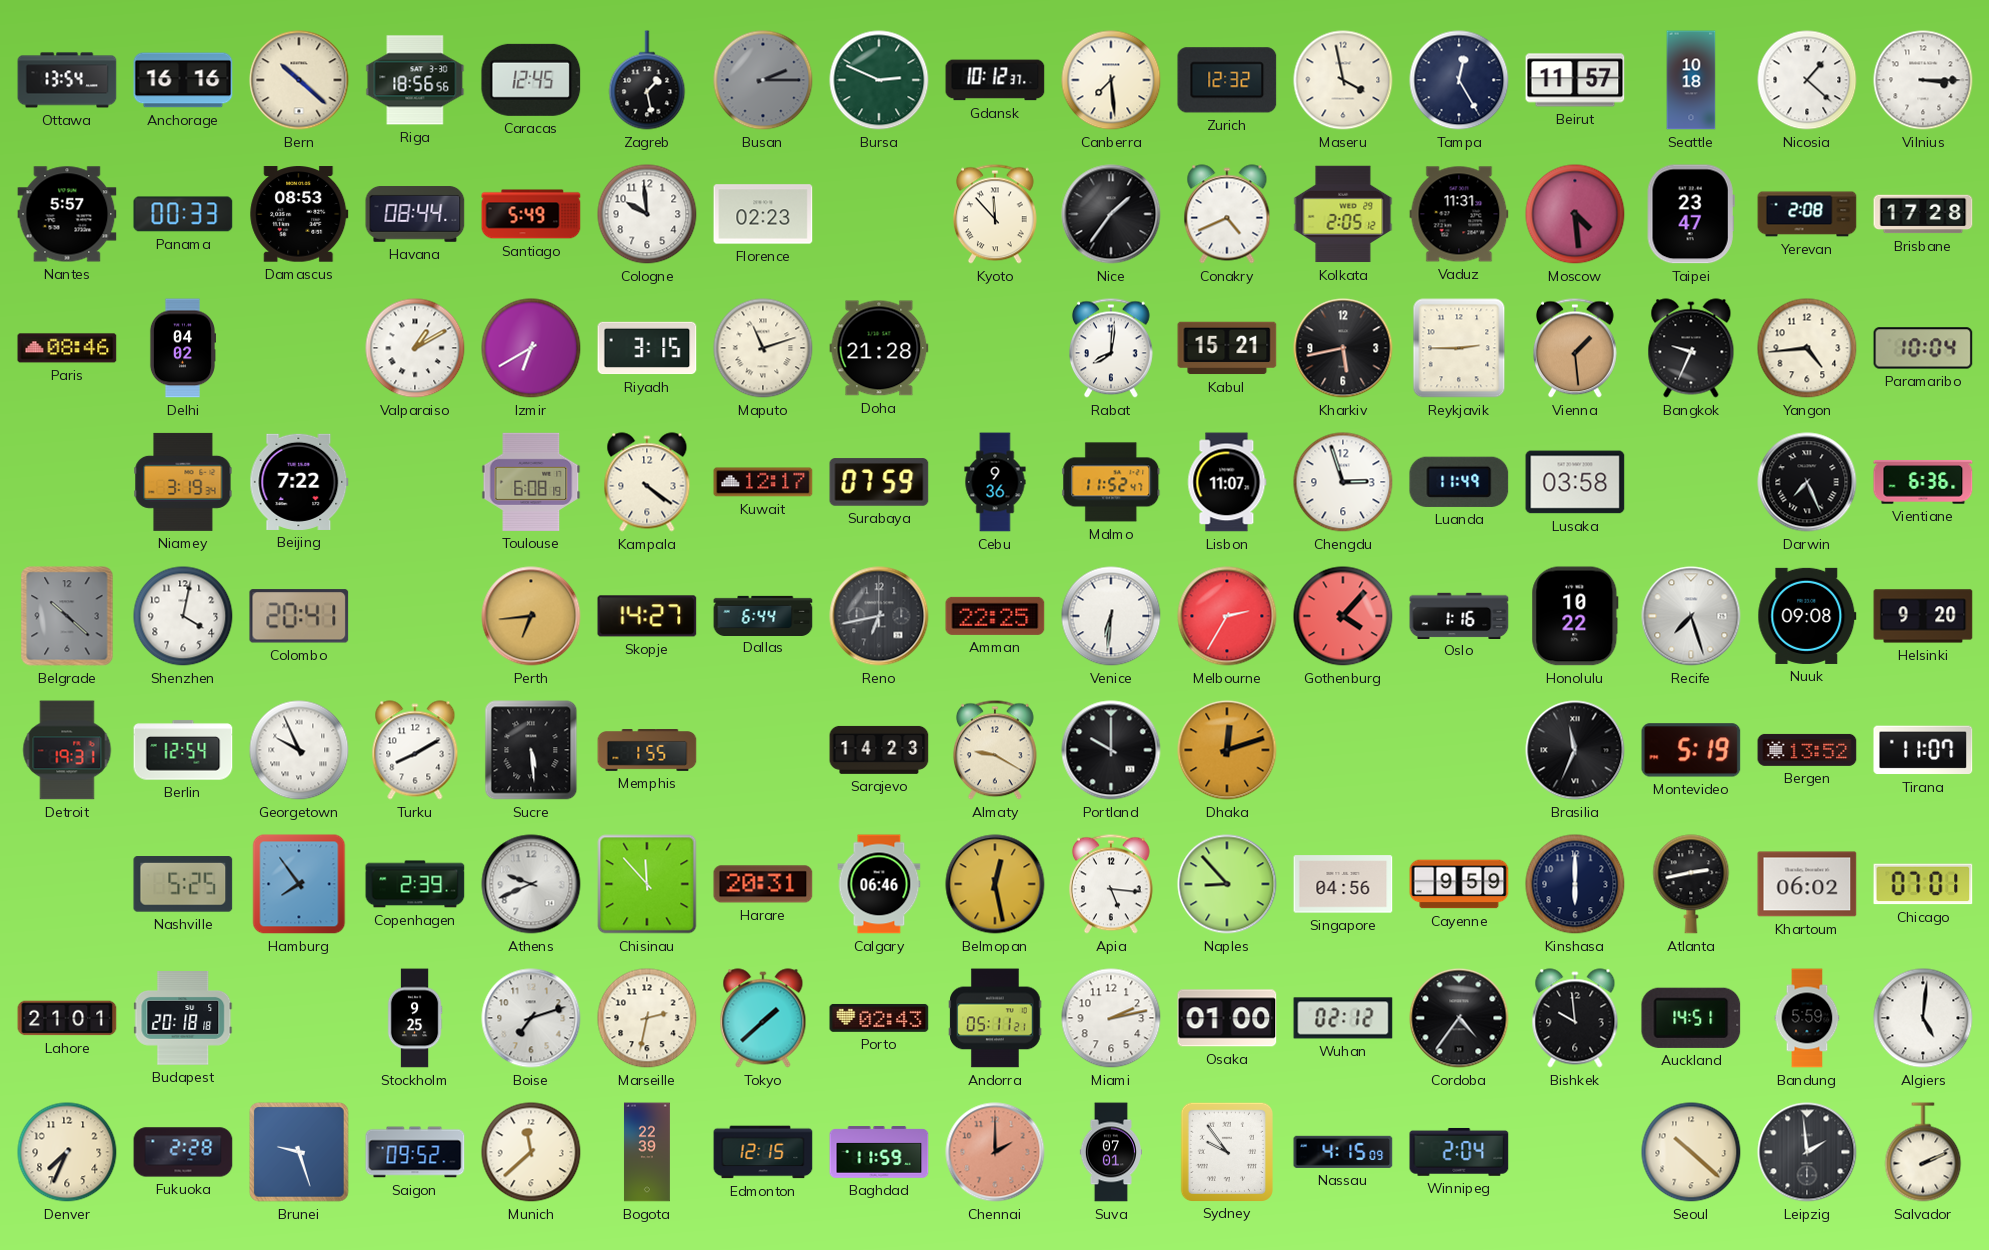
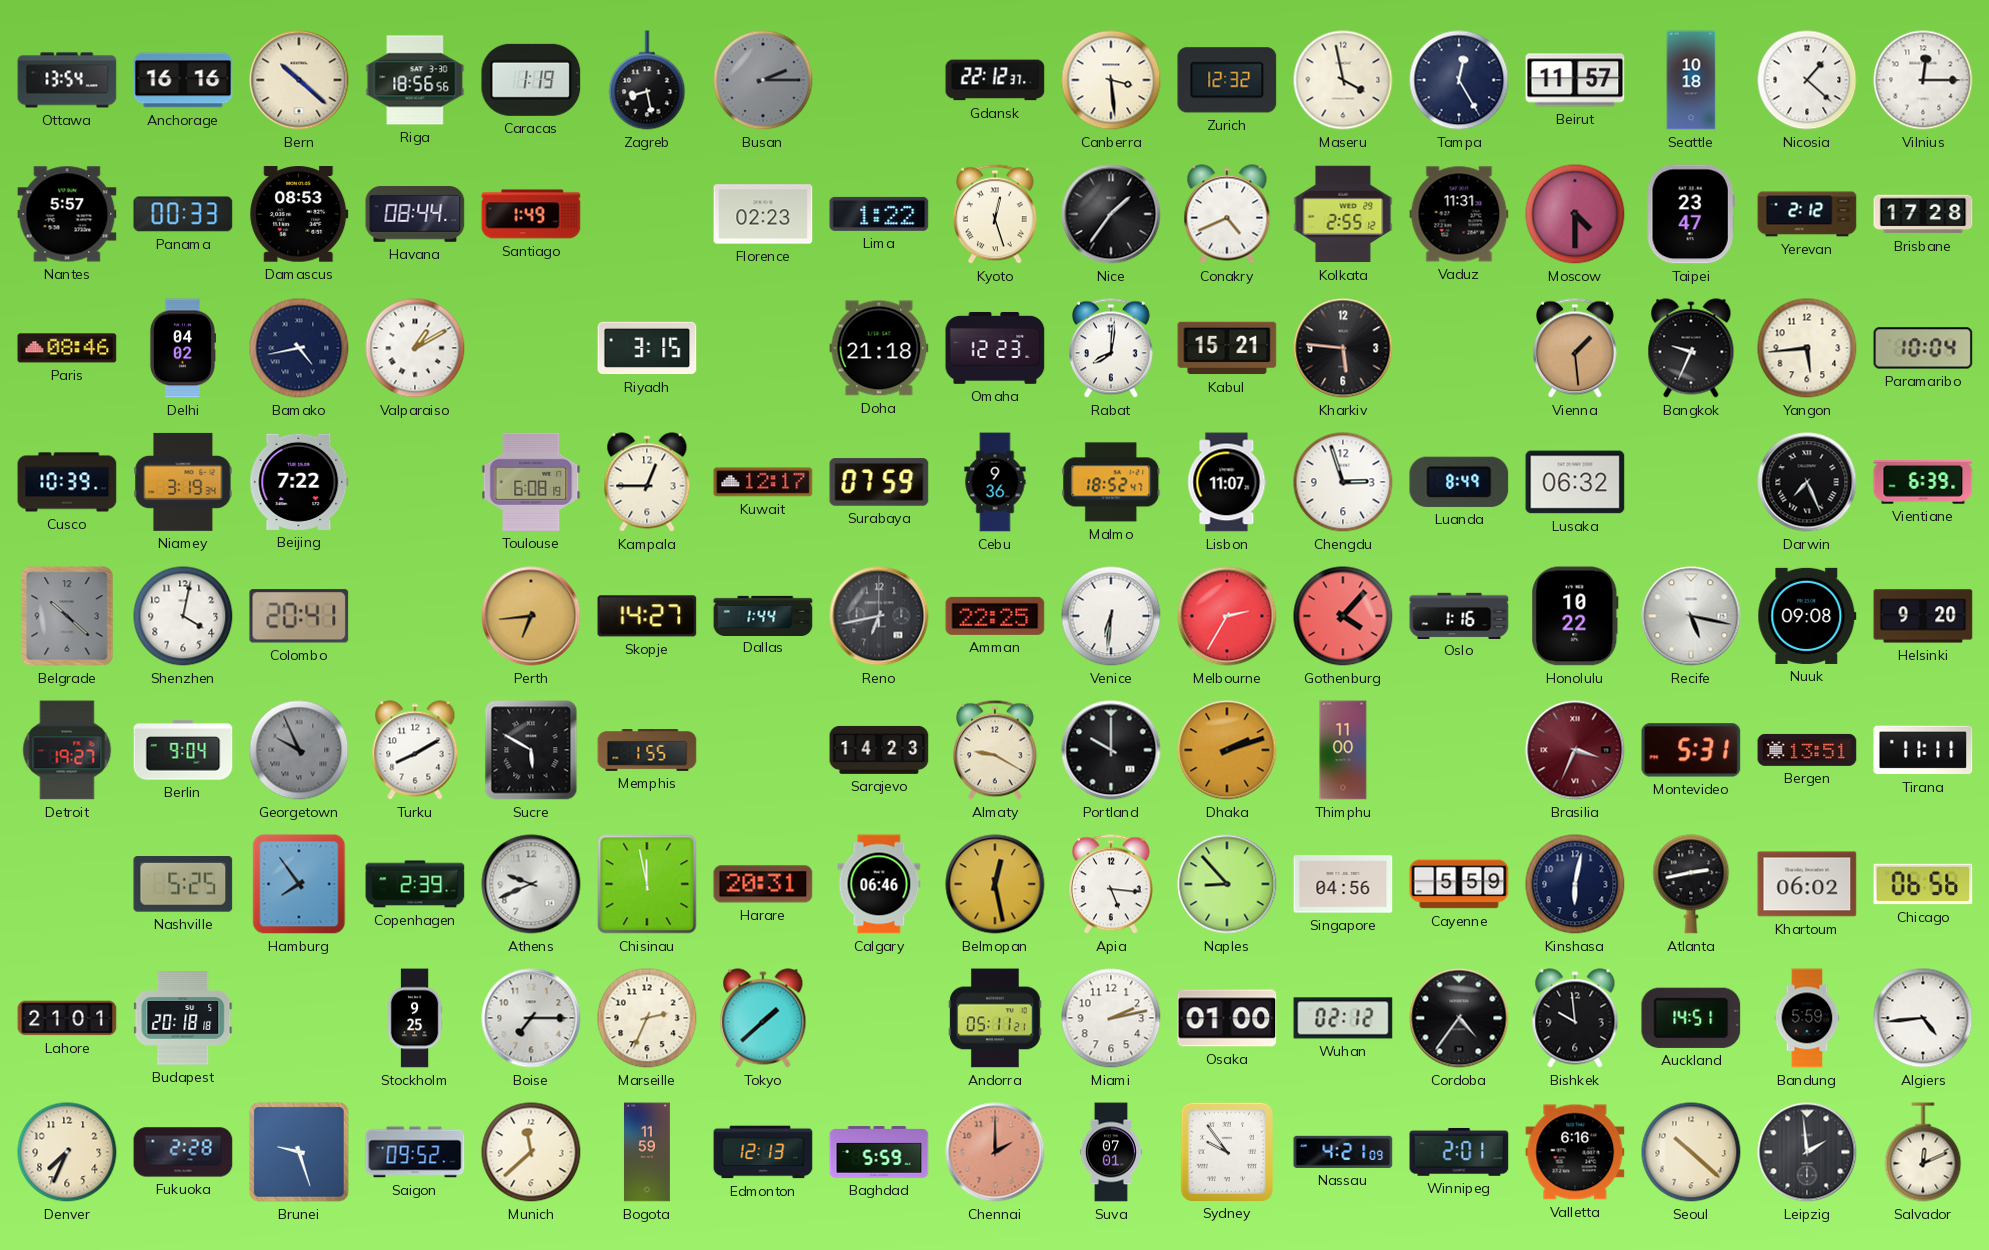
Caracas: 12:45 -> 1:19
Zagreb: 1:28 -> 8:28
Bursa: 2:49 -> none
Gdansk: 10:12 -> 22:12
Canberra: 7:29 -> 3:29
Vilnius: 3:15 -> 12:15
Santiago: 5:49 -> 1:49
Cologne: 9:59 -> none
Lima: none -> 1:22
Kyoto: 11:53 -> 12:27
Kolkata: 2:05 -> 2:55
Moscow: 4:29 -> 4:30
Yerevan: 2:08 -> 2:12
Bamako: none -> 4:43
Izmir: 6:40 -> none
Maputo: 11:12 -> none
Doha: 21:28 -> 21:18
Omaha: none -> 12:23
Kharkiv: 5:43 -> 5:46
Reykjavik: 2:45 -> none
Yangon: 4:44 -> 5:44
Cusco: none -> 10:39
Kampala: 4:21 -> 12:45
Malmo: 11:52 -> 18:52
Luanda: 11:49 -> 8:49
Lusaka: 03:58 -> 06:32
Vientiane: 6:36 -> 6:39
Dallas: 6:44 -> 1:44
Recife: 7:27 -> 5:17
Detroit: 19:31 -> 19:27
Berlin: 12:54 -> 9:04
Georgetown dial: white -> grey
Sucre: 5:29 -> 5:50
Dhaka: 12:12 -> 2:12
Thimphu: none -> 11:00
Brasilia: 11:34 -> 3:34
Brasilia dial: black -> burgundy
Montevideo: 5:19 -> 5:31
Bergen: 13:52 -> 13:51
Tirana: 11:07 -> 11:11
Chisinau: 11:53 -> 11:58
Cayenne: 9:59 -> 5:59
Kinshasa: 6:00 -> 6:02
Chicago: 07:01 -> 06:56
Boise: 7:12 -> 7:15
Marseille: 2:32 -> 2:34
Porto: 02:43 -> none
Algiers: 5:01 -> 4:44
Bogota: 22:39 -> 11:59
Edmonton: 12:15 -> 12:13
Baghdad: 11:59 -> 5:59
Nassau: 4:15 -> 4:21
Winnipeg: 2:04 -> 2:01
Valletta: none -> 6:16
Salvador: 2:11 -> 12:11
